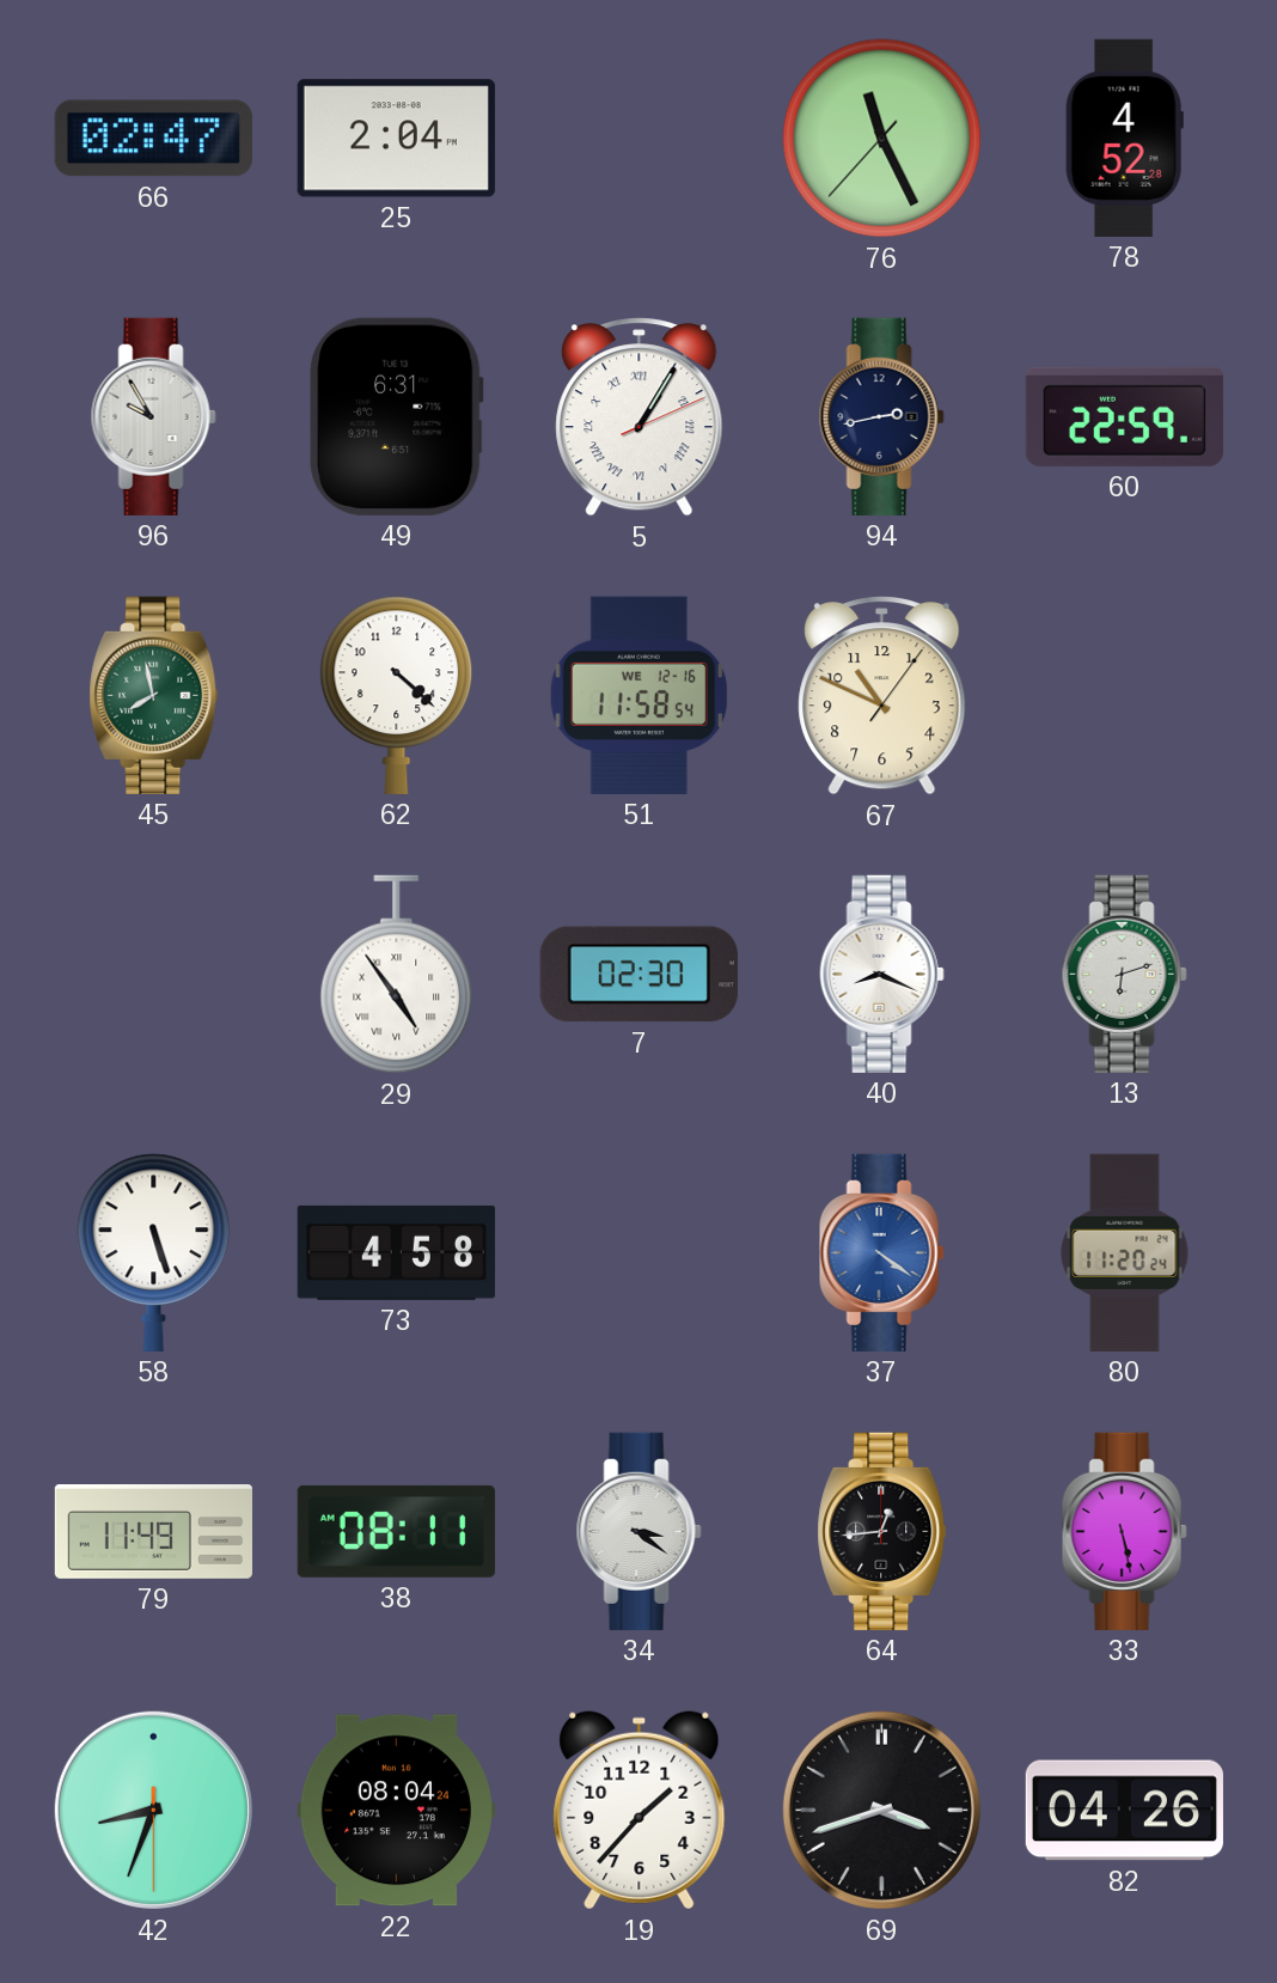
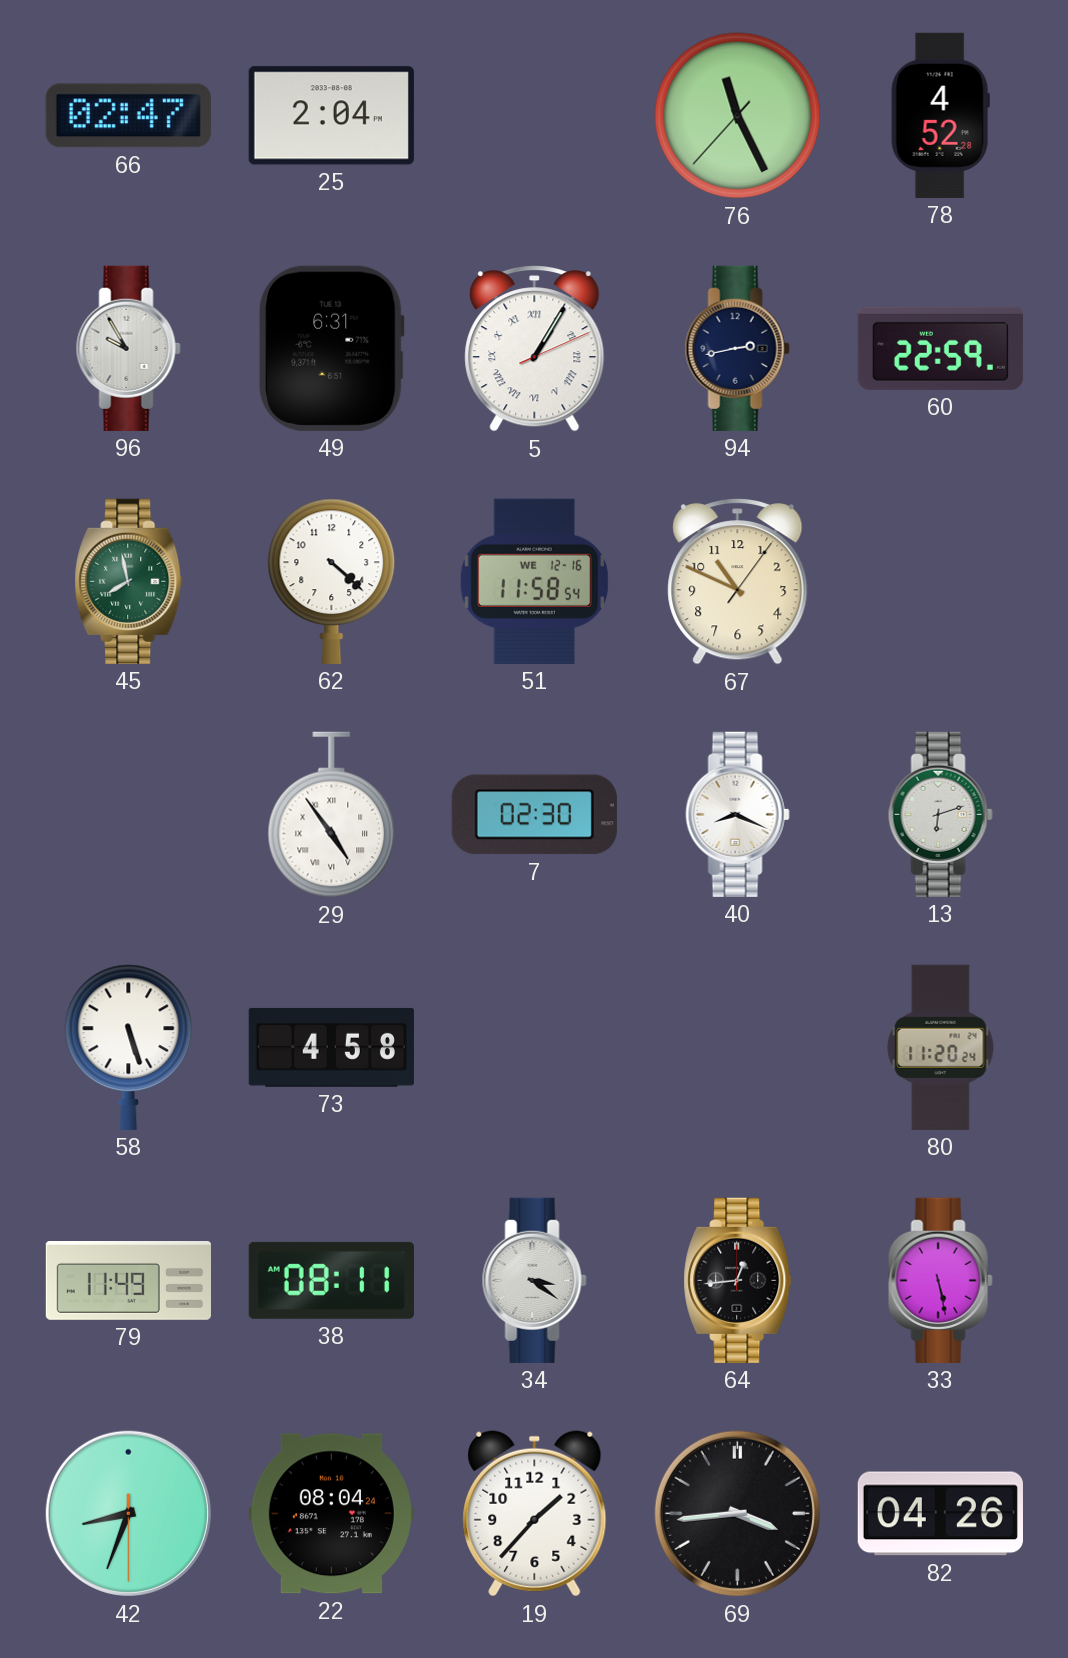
37: 4:21 -> none
69: 3:42 -> 3:44
